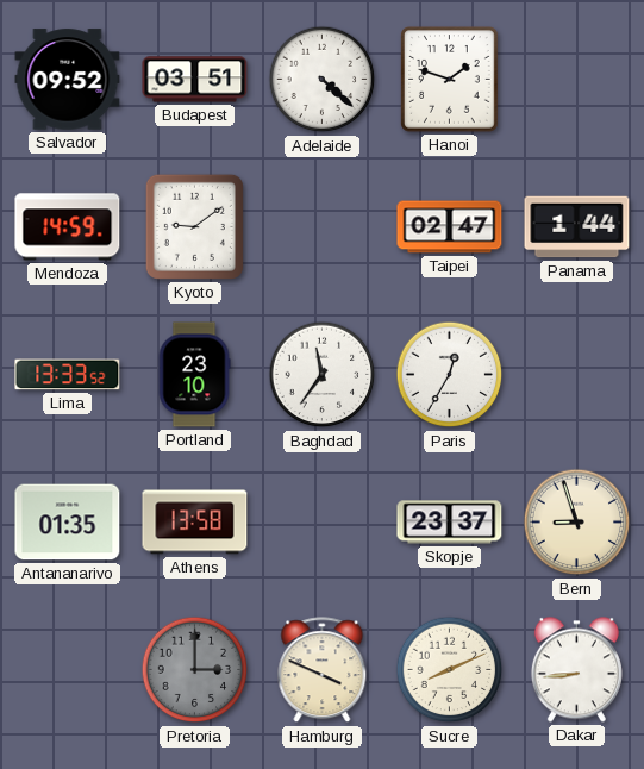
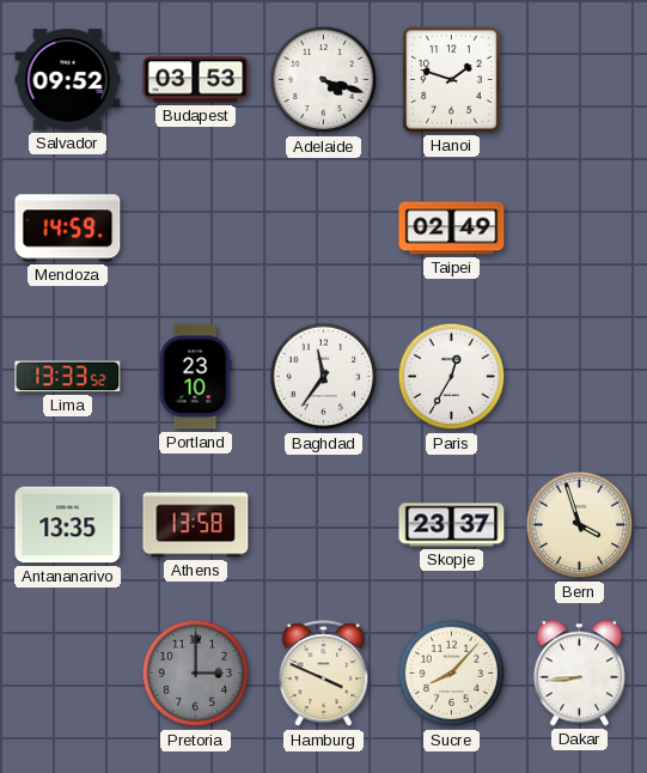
Budapest: 03:51 -> 03:53
Adelaide: 4:22 -> 4:18
Kyoto: 9:09 -> none
Taipei: 02:47 -> 02:49
Panama: 1:44 -> none
Antananarivo: 01:35 -> 13:35
Bern: 8:57 -> 3:57
Sucre: 8:11 -> 8:07
